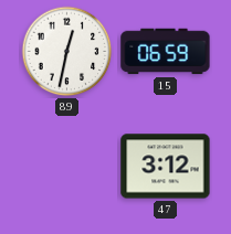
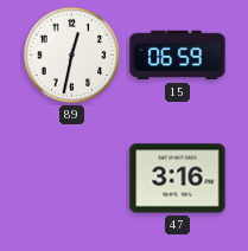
47: 3:12 -> 3:16
